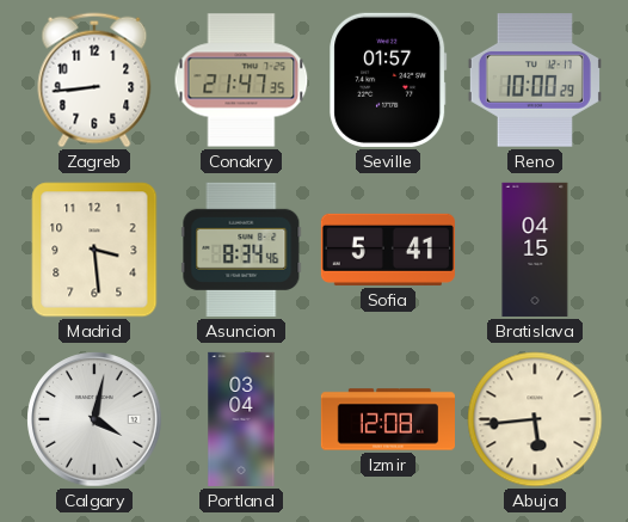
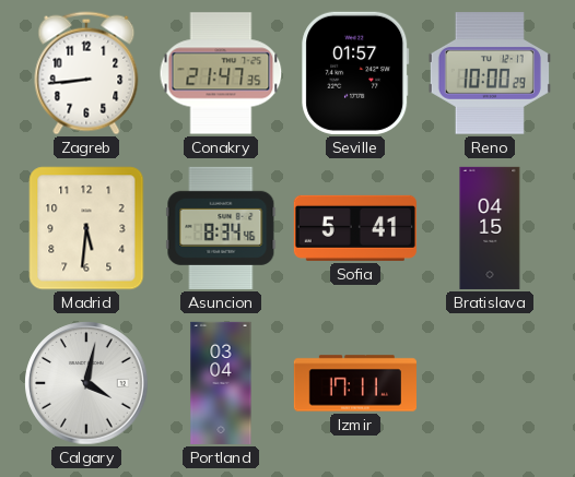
Madrid: 3:29 -> 5:31
Izmir: 12:08 -> 17:11
Abuja: 5:44 -> none
